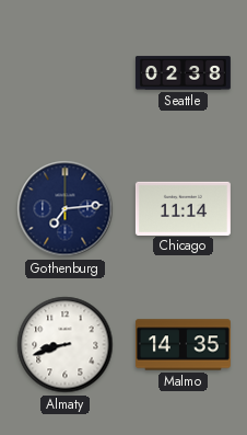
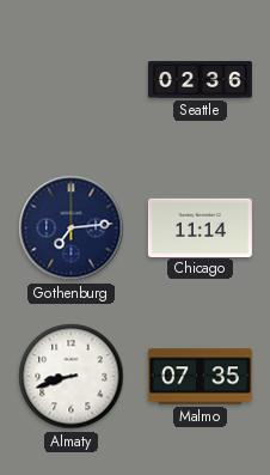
Seattle: 02:38 -> 02:36
Malmo: 14:35 -> 07:35
